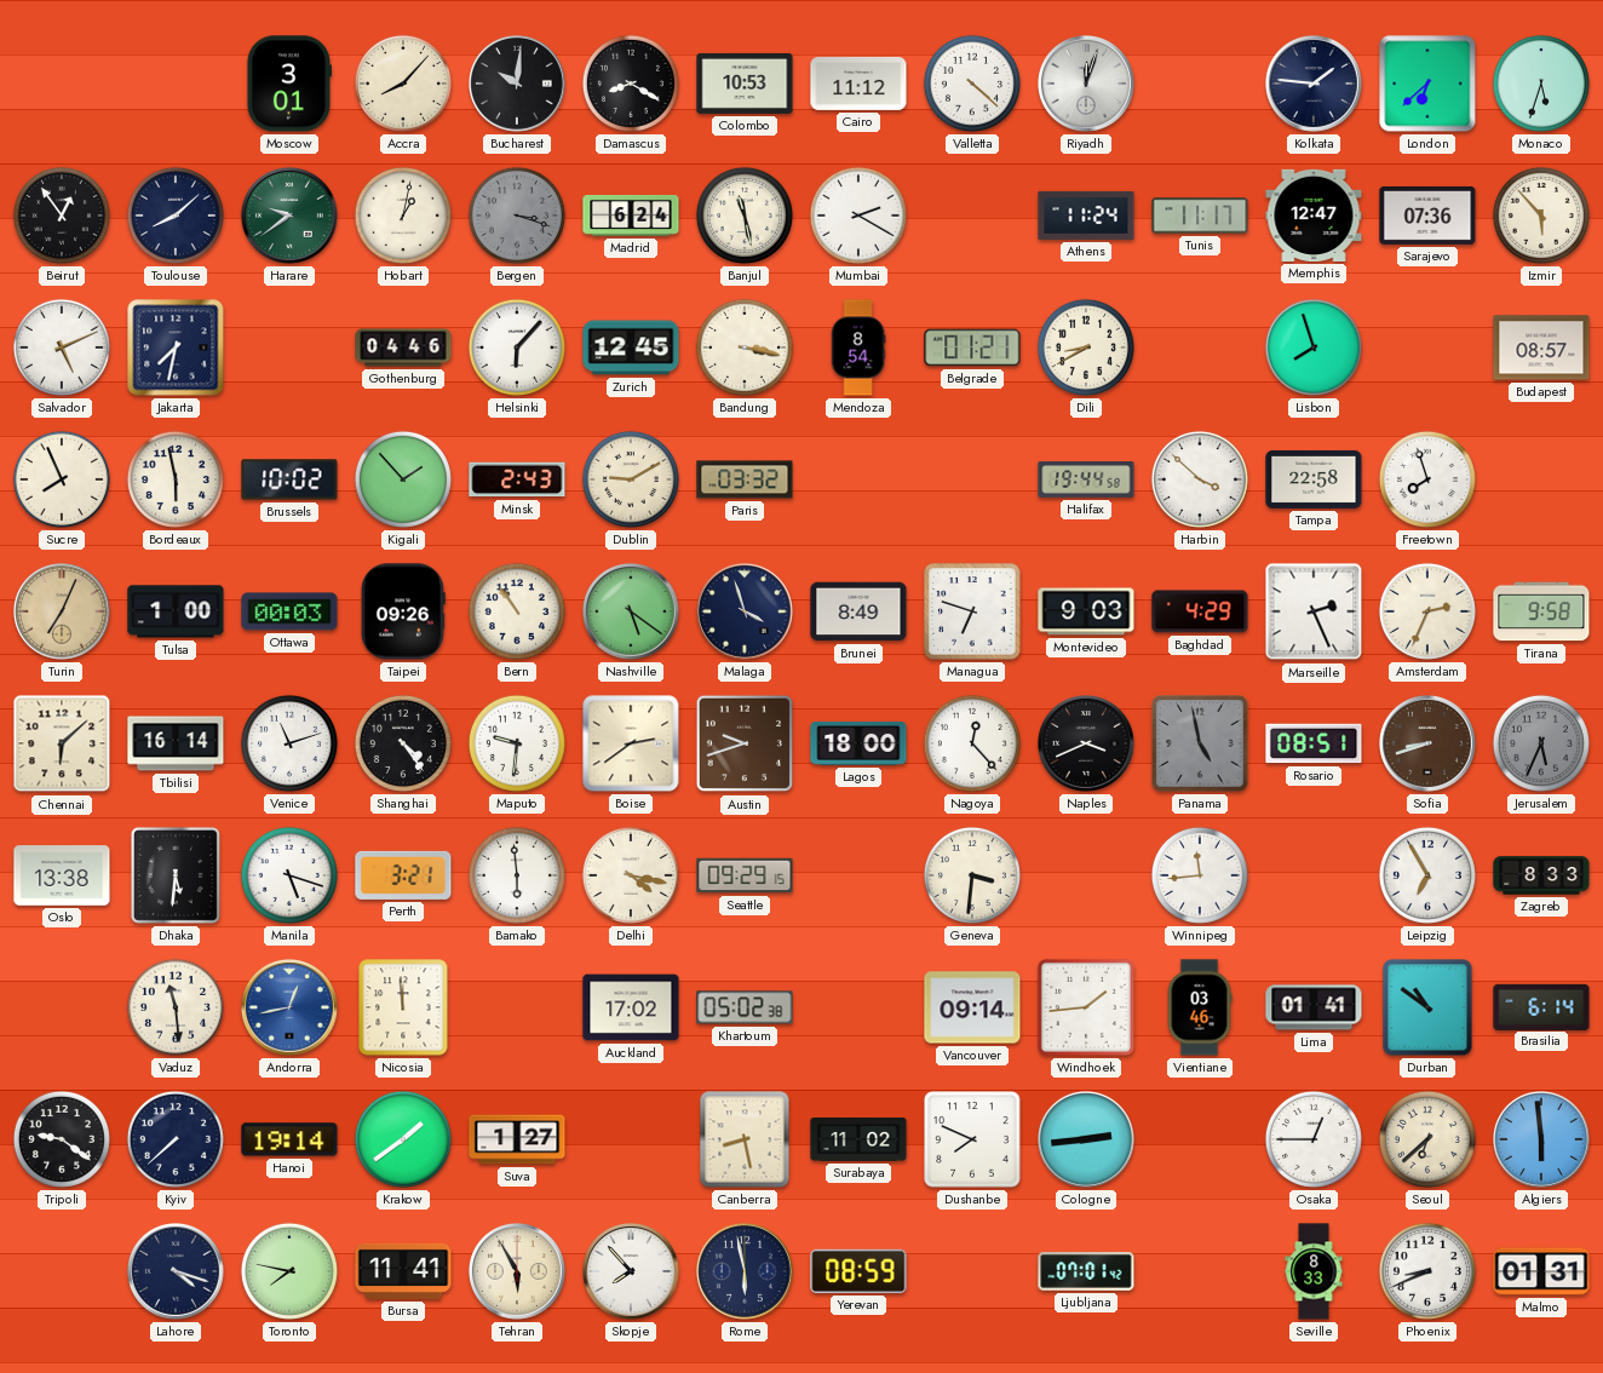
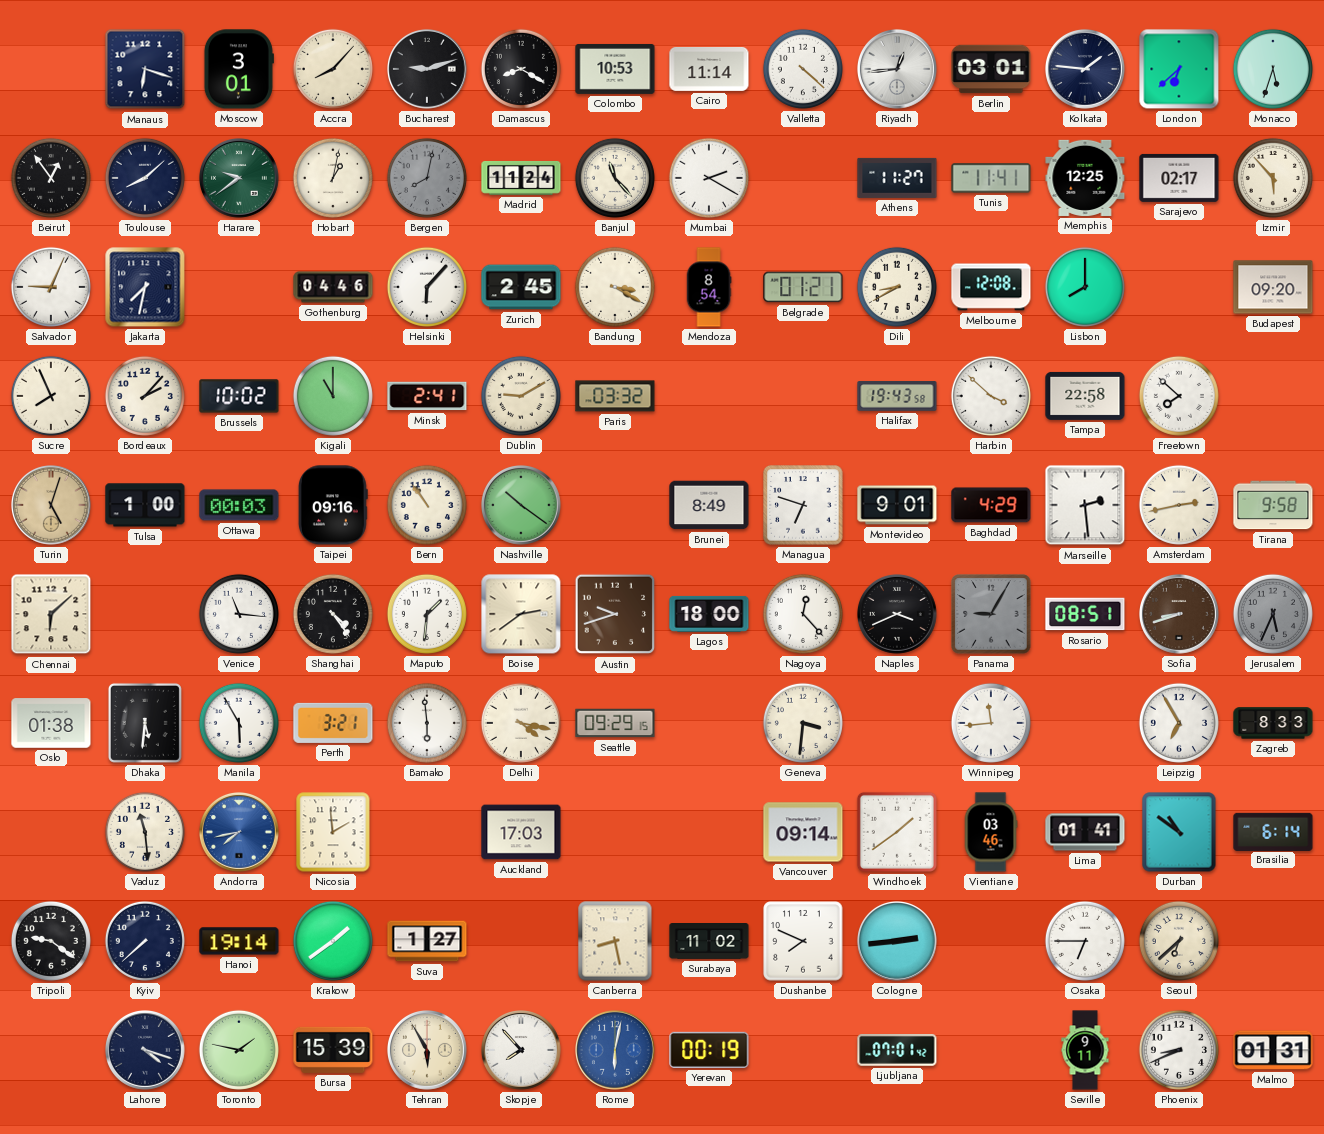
Manaus: none -> 6:18
Bucharest: 10:01 -> 9:12
Cairo: 11:12 -> 11:14
Riyadh: 12:03 -> 12:44
Berlin: none -> 03:01
Bergen: 3:18 -> 8:02
Madrid: 6:24 -> 11:24
Banjul: 11:28 -> 11:23
Athens: 11:24 -> 11:27
Tunis: 11:17 -> 11:41
Memphis: 12:47 -> 12:25
Sarajevo: 07:36 -> 02:17
Salvador: 5:11 -> 9:04
Zurich: 12:45 -> 2:45
Bandung: 3:17 -> 3:20
Melbourne: none -> 12:08
Lisbon: 7:57 -> 8:00
Budapest: 08:57 -> 09:20
Bordeaux: 5:58 -> 2:07
Kigali: 1:53 -> 11:00
Minsk: 2:43 -> 2:41
Halifax: 19:44 -> 19:43
Freetown: 7:57 -> 7:52
Turin: 7:04 -> 5:03
Taipei: 09:26 -> 09:16
Nashville: 5:21 -> 10:21
Malaga: 3:57 -> none
Montevideo: 9:03 -> 9:01
Marseille: 2:26 -> 2:29
Amsterdam: 2:34 -> 2:43
Tbilisi: 16:14 -> none
Venice: 11:12 -> 11:16
Maputo: 9:31 -> 1:31
Panama: 4:58 -> 9:05
Oslo: 13:38 -> 01:38
Manila: 5:18 -> 5:55
Andorra: 12:43 -> 7:43
Nicosia: 11:59 -> 1:59
Auckland: 17:02 -> 17:03
Khartoum: 05:02 -> none
Windhoek: 1:44 -> 1:39
Osaka: 12:45 -> 6:45
Algiers: 5:59 -> none
Toronto: 7:47 -> 1:47
Bursa: 11:41 -> 15:39
Rome: 5:58 -> 6:02
Rome dial: navy -> blue
Yerevan: 08:59 -> 00:19
Seville: 8:33 -> 9:11
